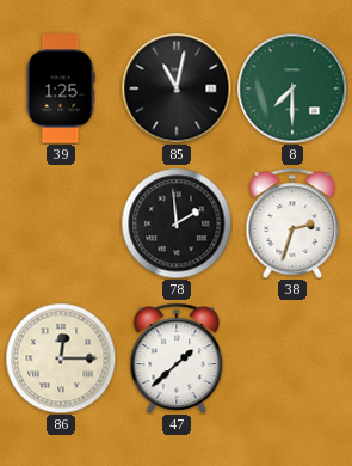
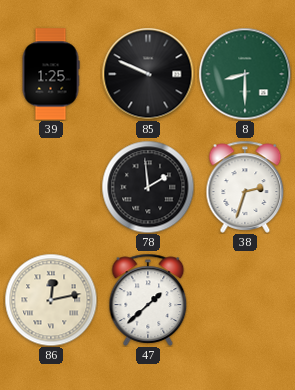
85: 11:02 -> 9:49
8: 7:30 -> 8:30
86: 12:15 -> 12:13
